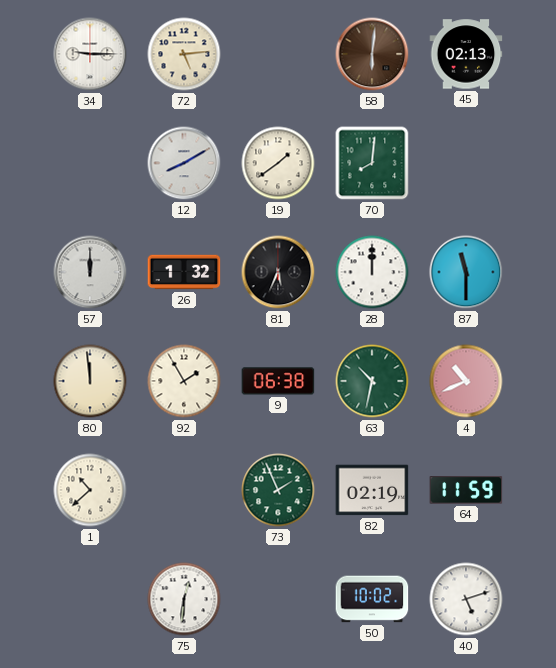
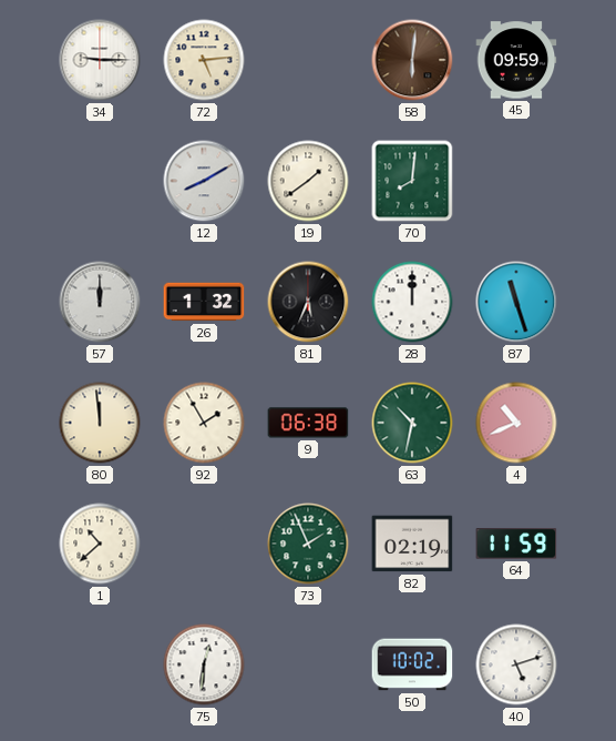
45: 02:13 -> 09:59
87: 11:30 -> 11:27
